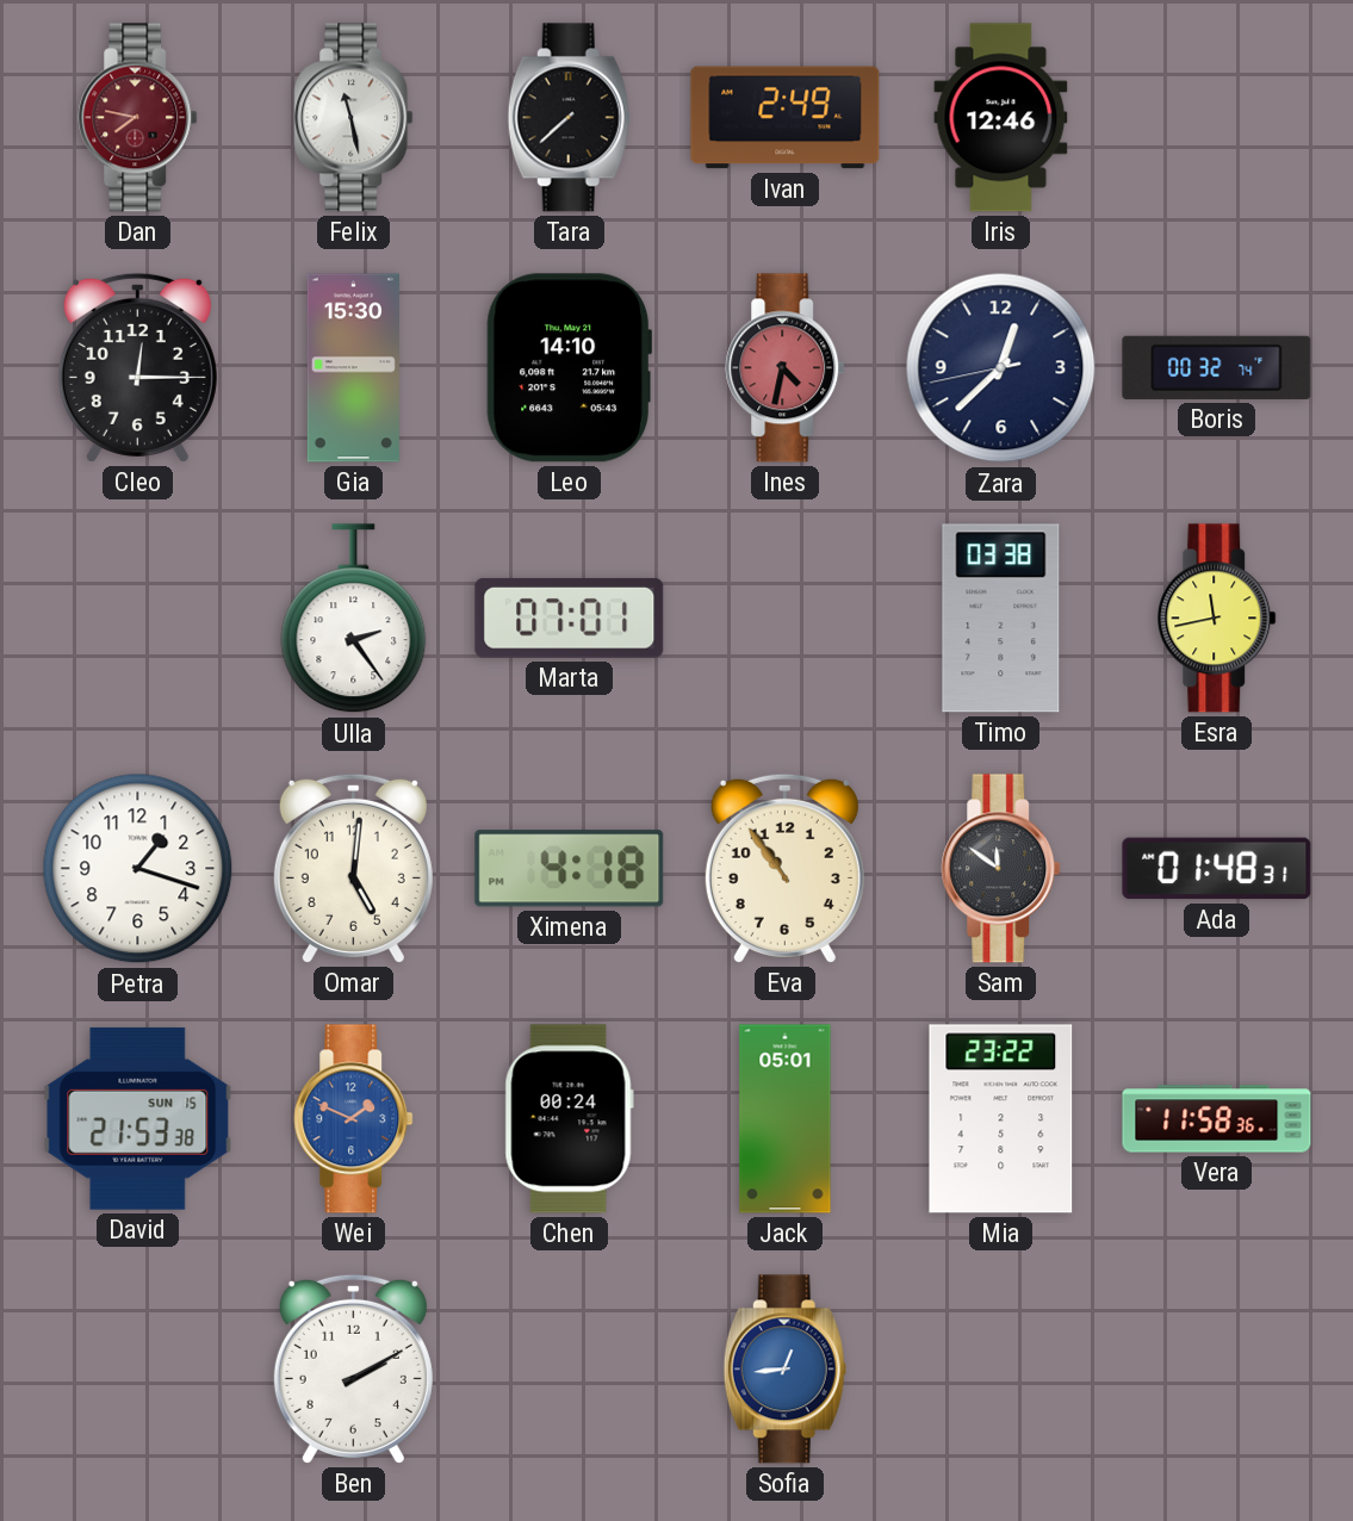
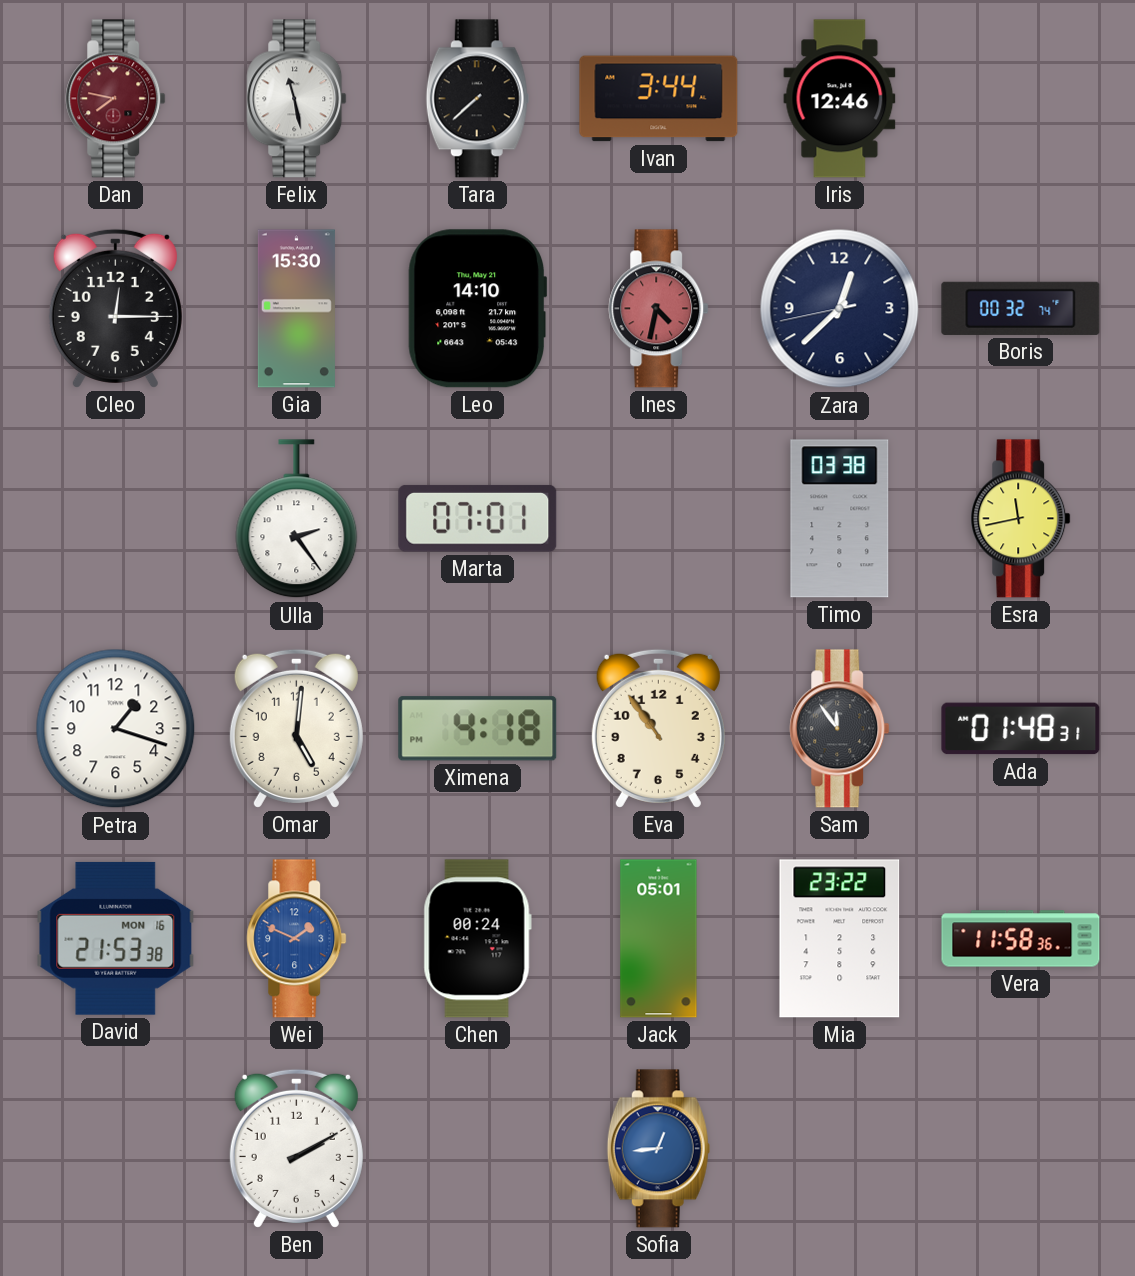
Ivan: 2:49 -> 3:44
Sam: 11:51 -> 11:54
David date: SUN 15 -> MON 16
